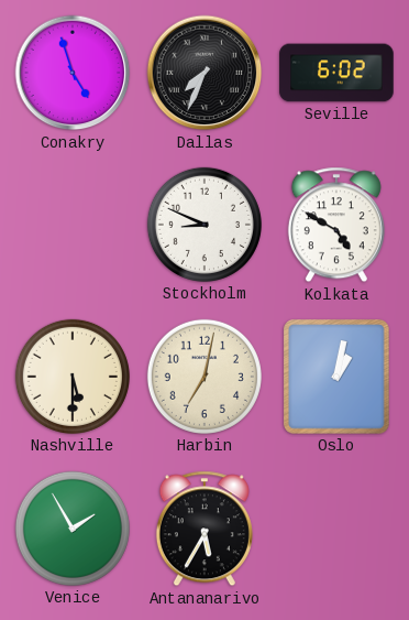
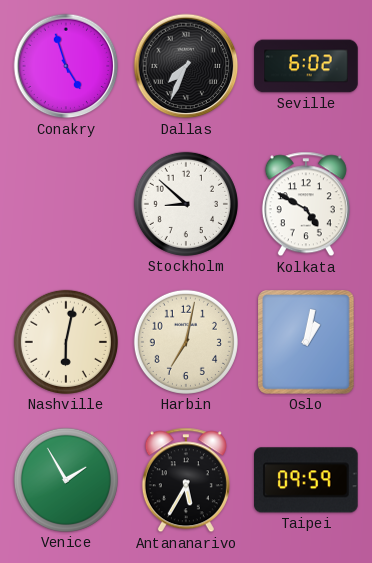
Stockholm: 8:49 -> 8:52
Nashville: 5:30 -> 6:02
Taipei: none -> 09:59
